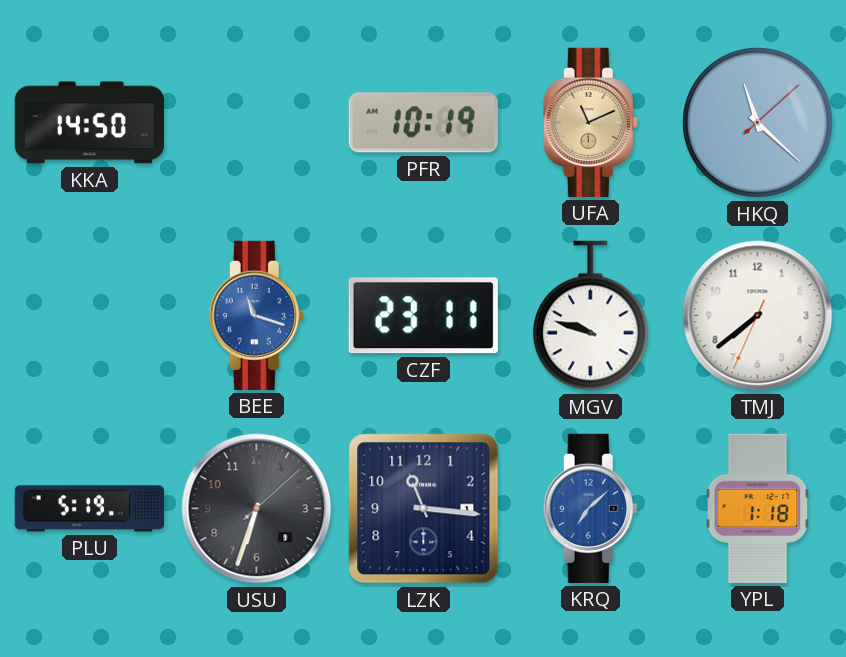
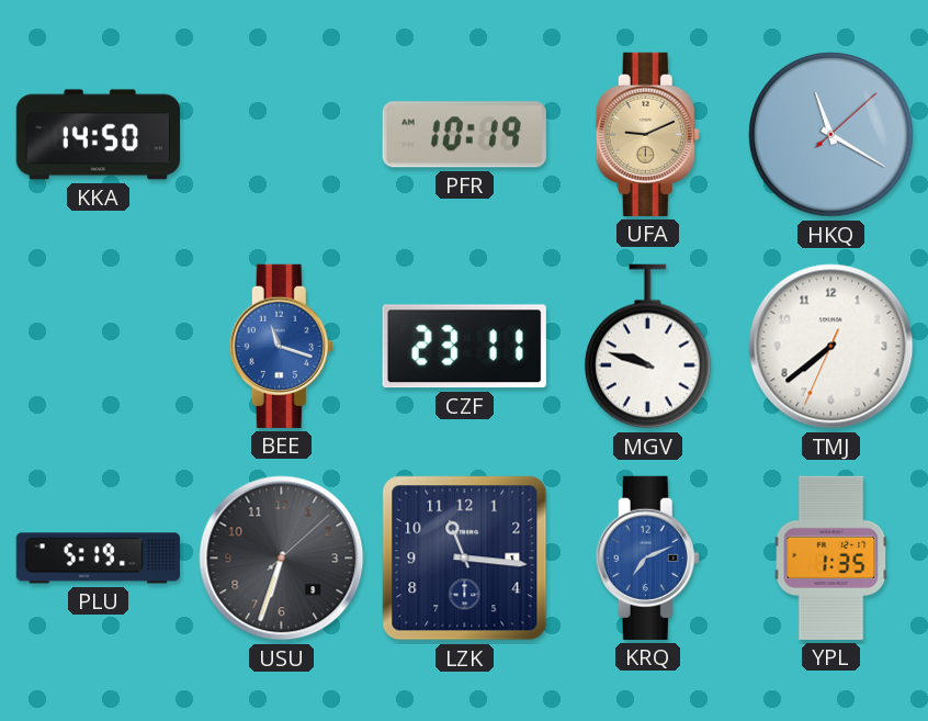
UFA: 11:11 -> 9:11
HKQ: 11:22 -> 11:20
KRQ: 7:08 -> 7:11
YPL: 1:18 -> 1:35
